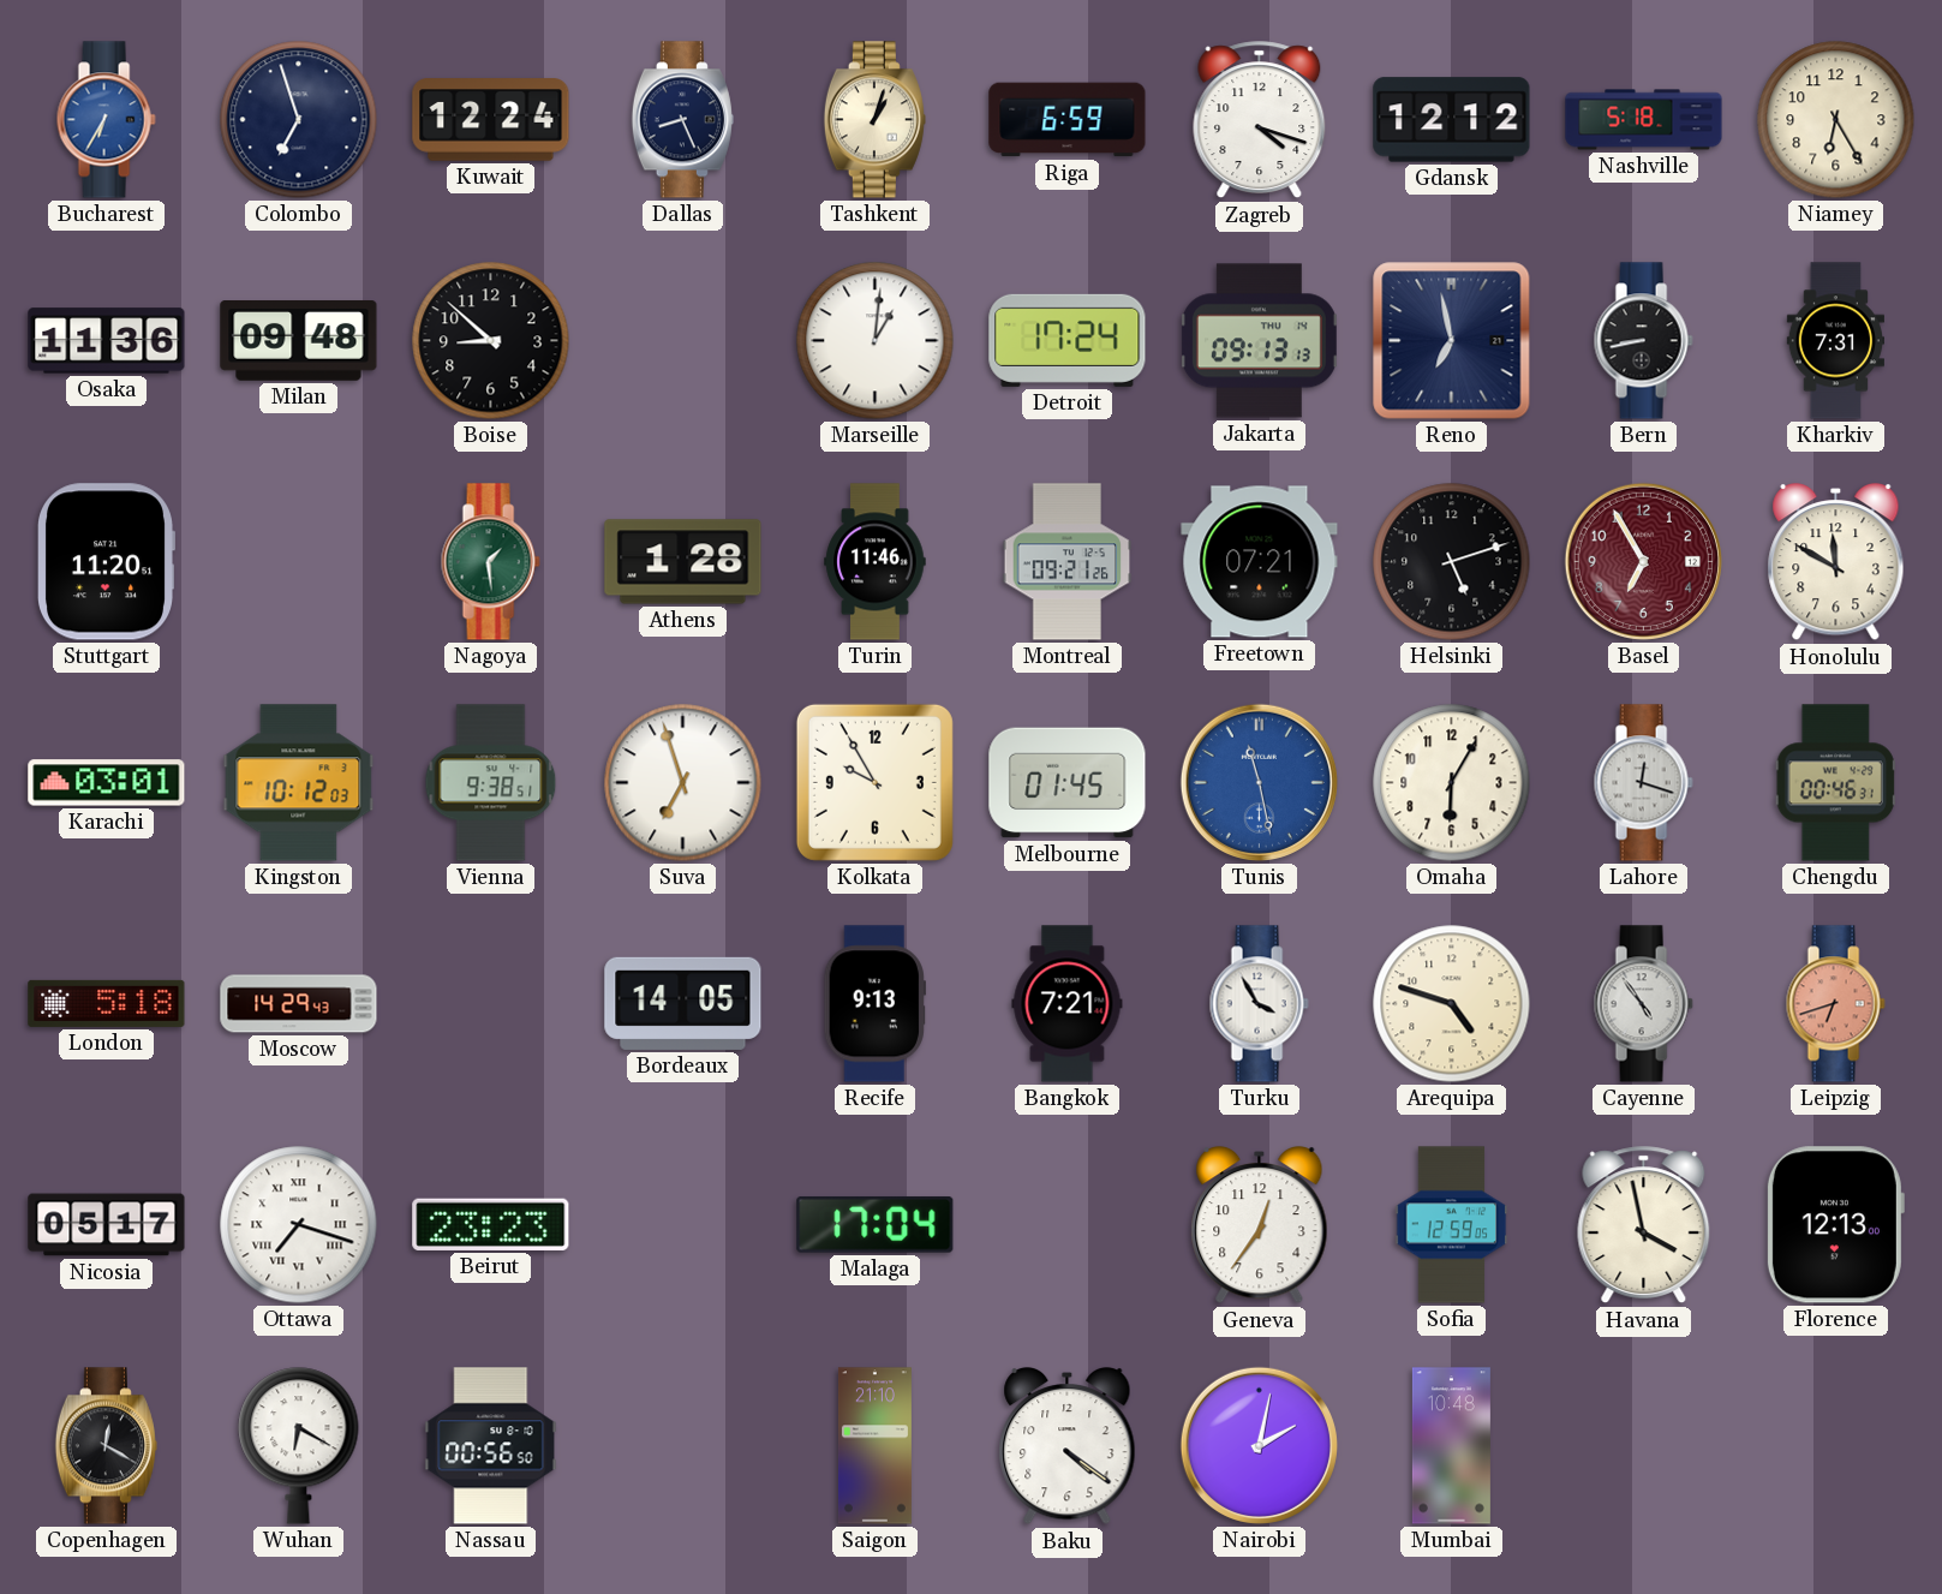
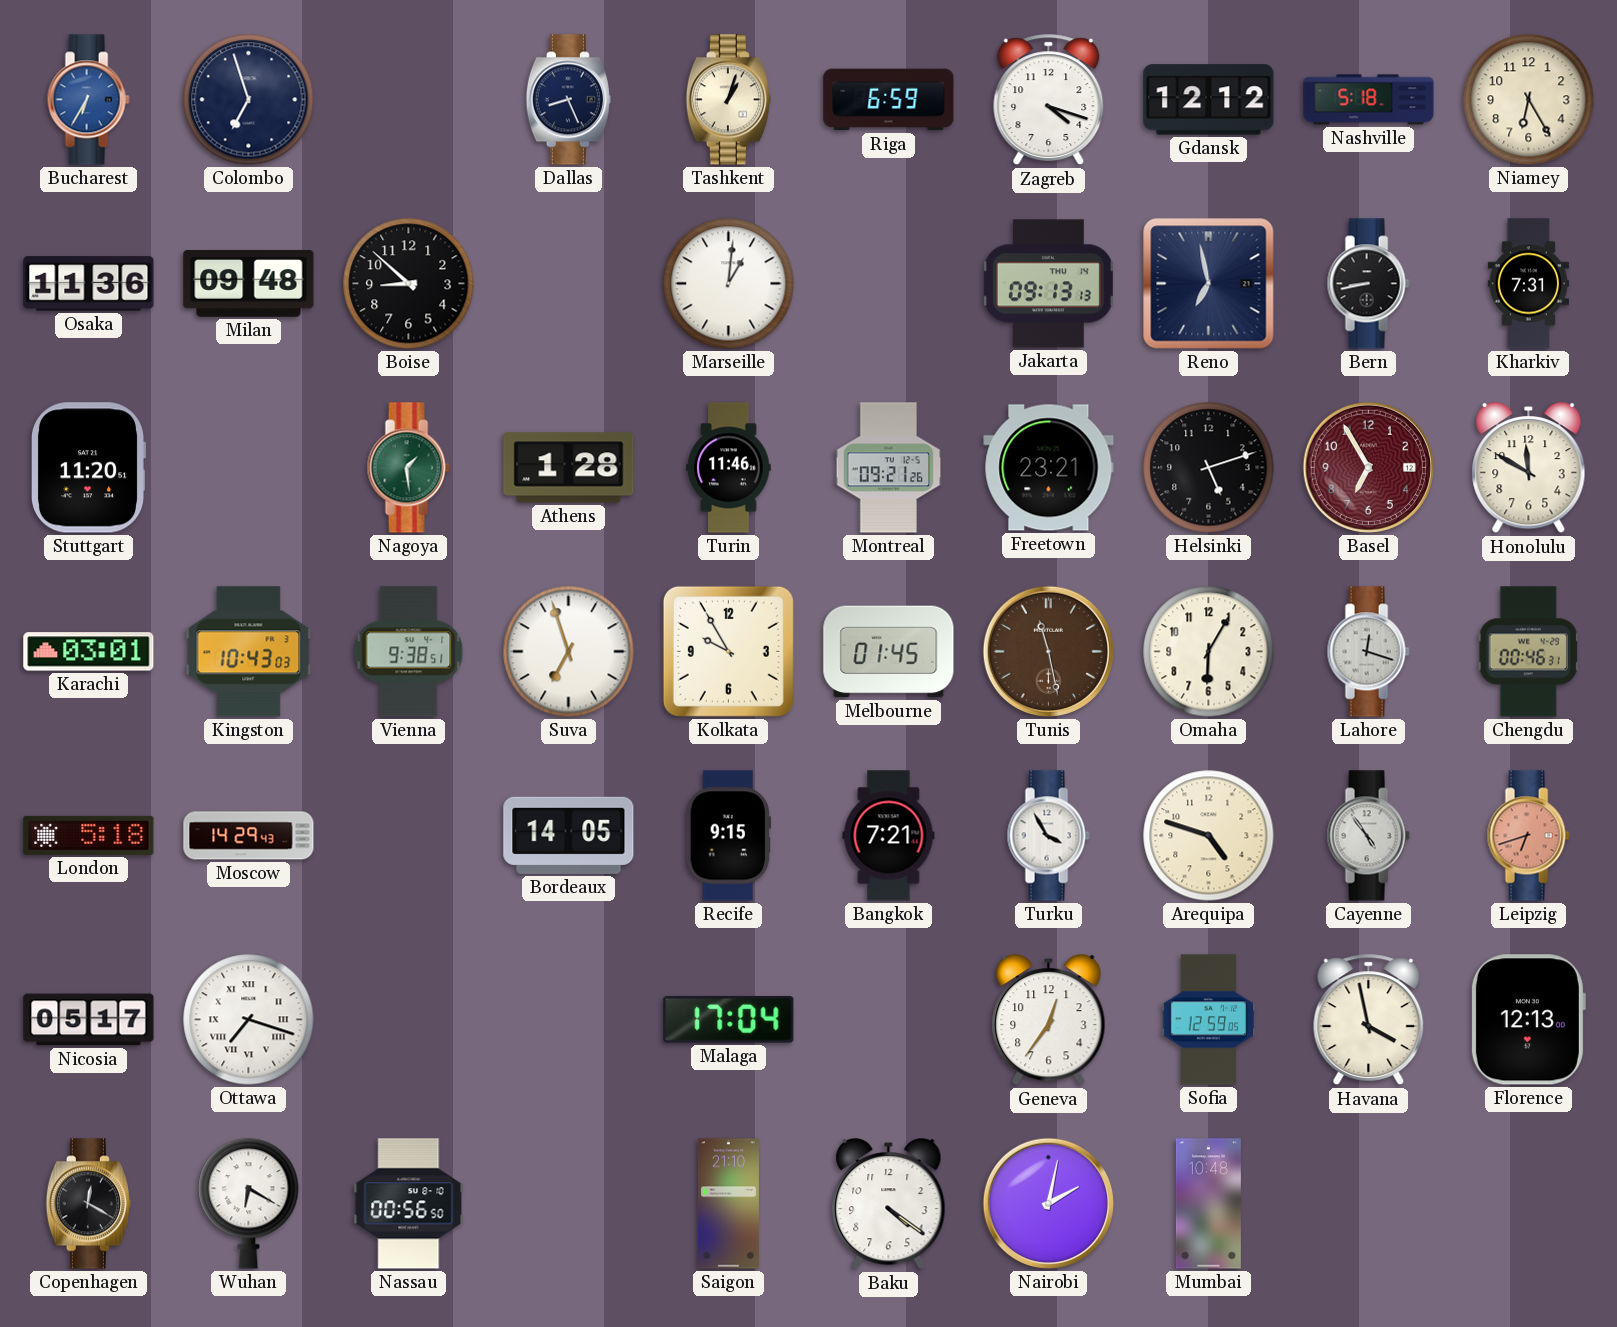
Kuwait: 12:24 -> none
Detroit: 17:24 -> none
Freetown: 07:21 -> 23:21
Kingston: 10:12 -> 10:43
Tunis dial: blue -> brown
Recife: 9:13 -> 9:15
Beirut: 23:23 -> none
